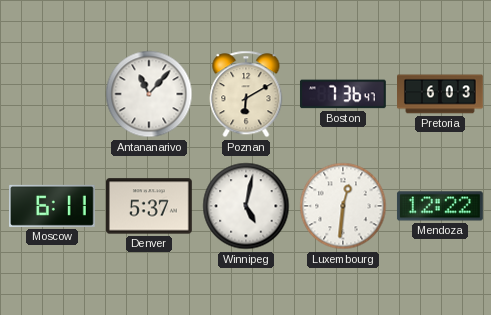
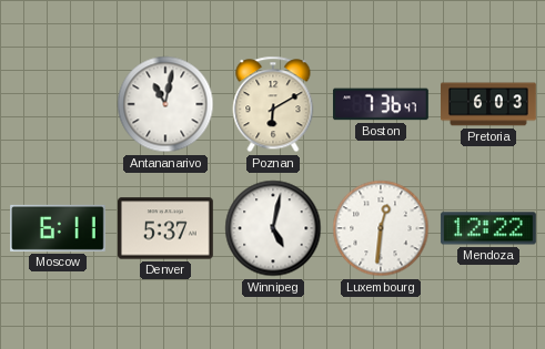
Antananarivo: 11:07 -> 11:02
